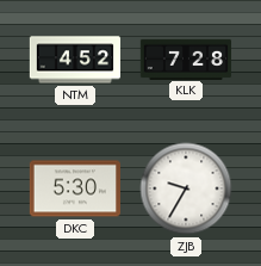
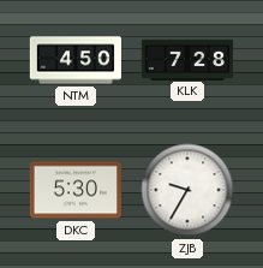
NTM: 4:52 -> 4:50
